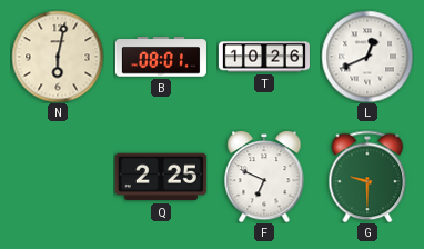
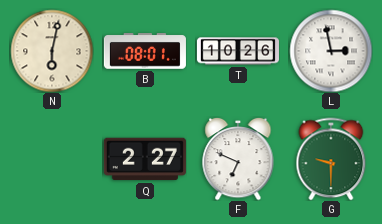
L: 12:41 -> 2:58
Q: 2:25 -> 2:27
